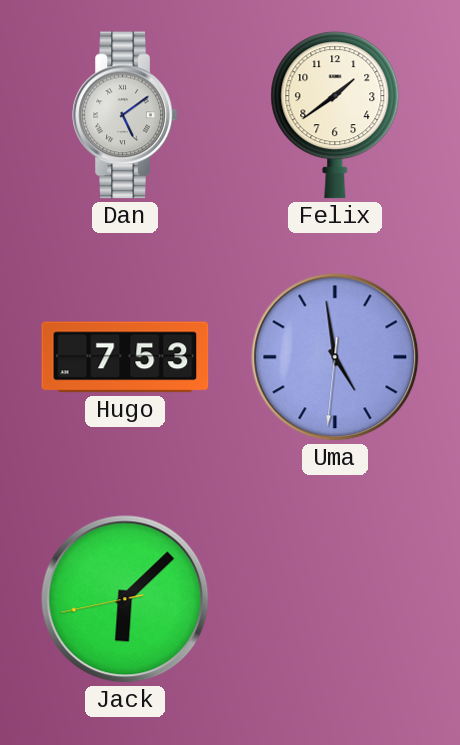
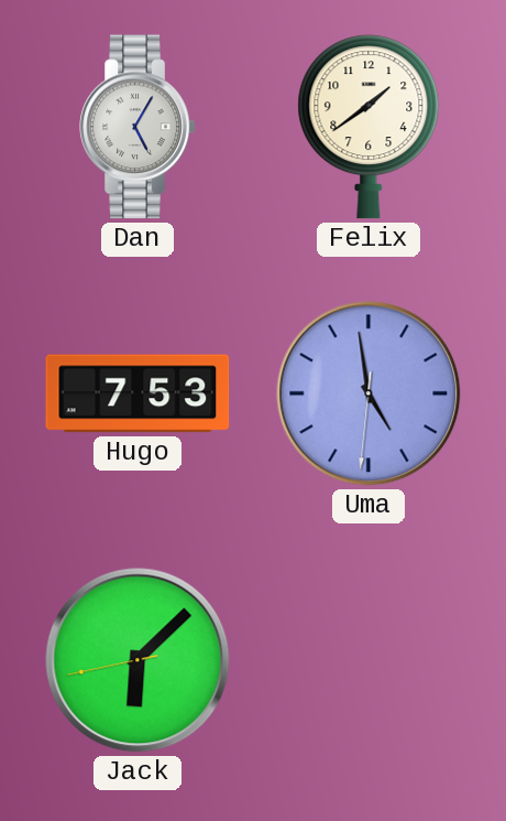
Dan: 5:09 -> 5:05
